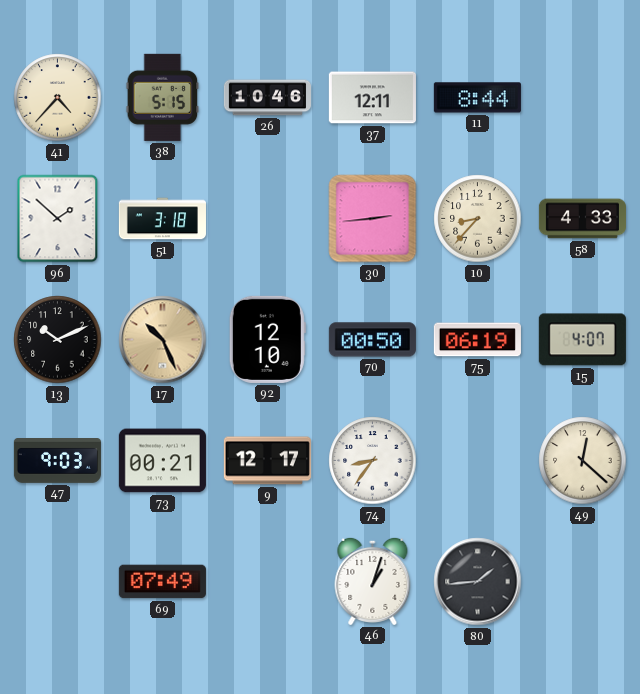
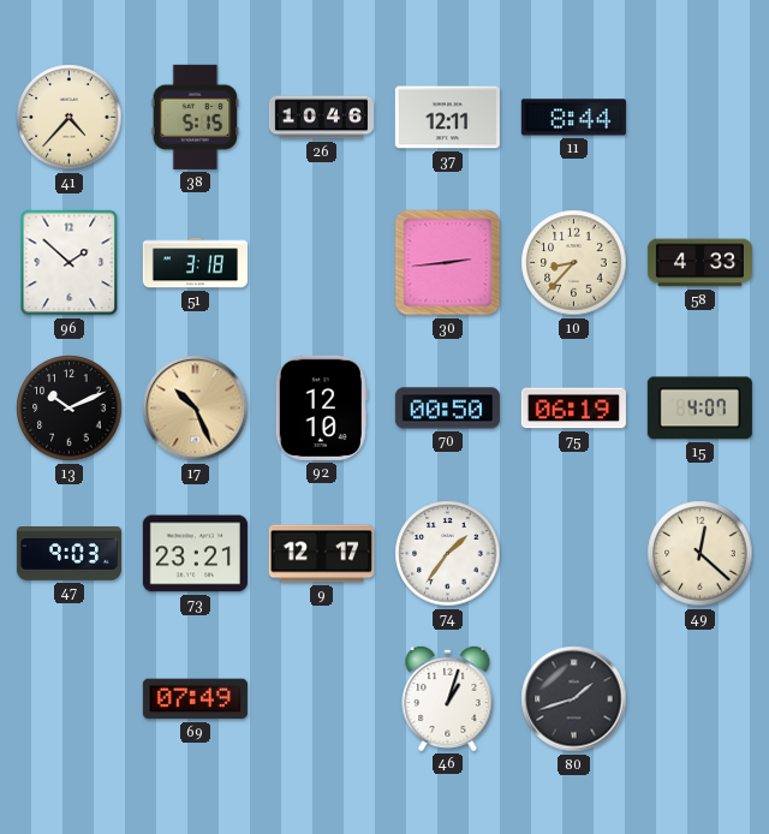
73: 00:21 -> 23:21
74: 8:36 -> 1:36
80: 1:44 -> 1:42
